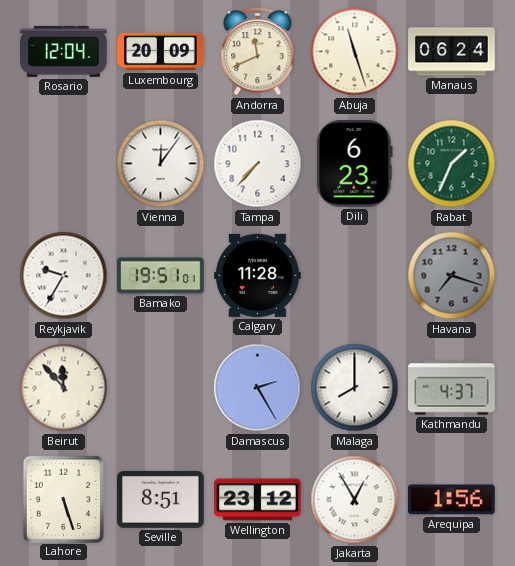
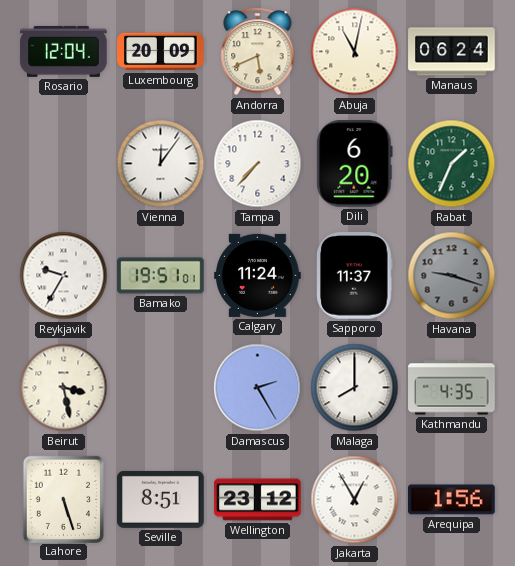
Andorra: 11:41 -> 5:41
Abuja: 11:27 -> 11:02
Dili: 6:23 -> 6:20
Calgary: 11:28 -> 11:24
Sapporo: none -> 11:37
Havana: 7:18 -> 9:18
Beirut: 11:53 -> 3:28
Kathmandu: 4:37 -> 4:35
